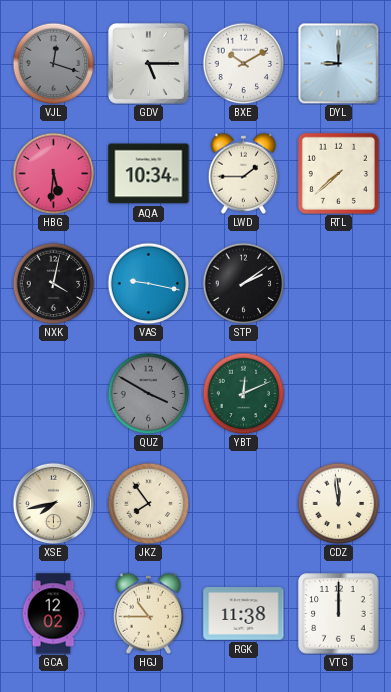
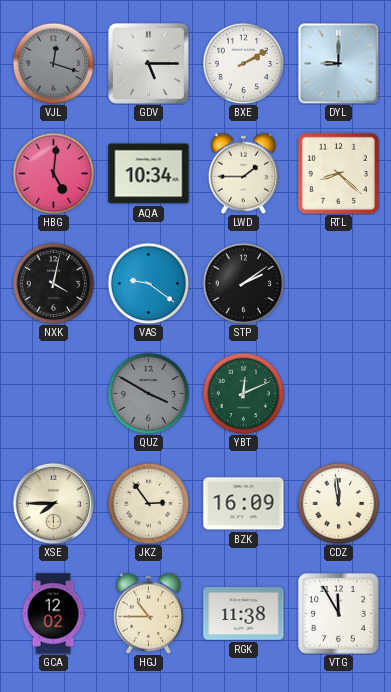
BXE: 10:10 -> 2:10
HBG: 5:31 -> 5:01
RTL: 7:38 -> 8:22
VAS: 9:17 -> 9:21
XSE: 7:43 -> 7:45
JKZ: 7:54 -> 2:54
BZK: none -> 16:09
VTG: 12:00 -> 11:55
